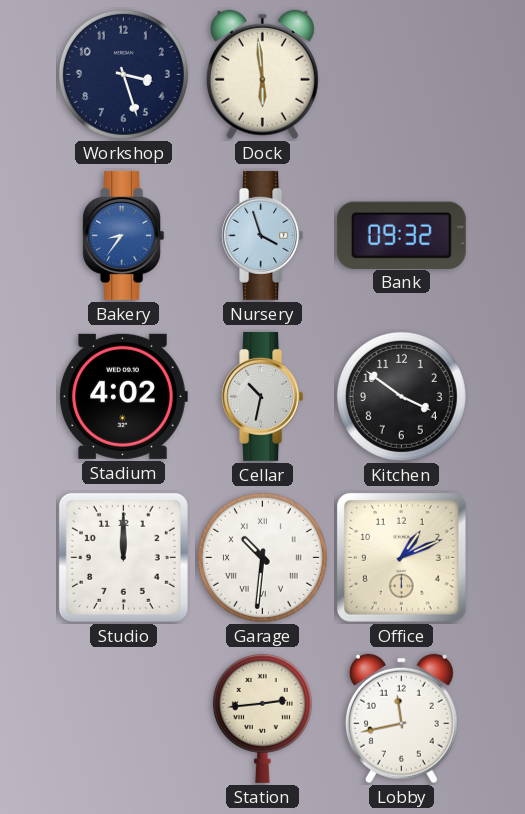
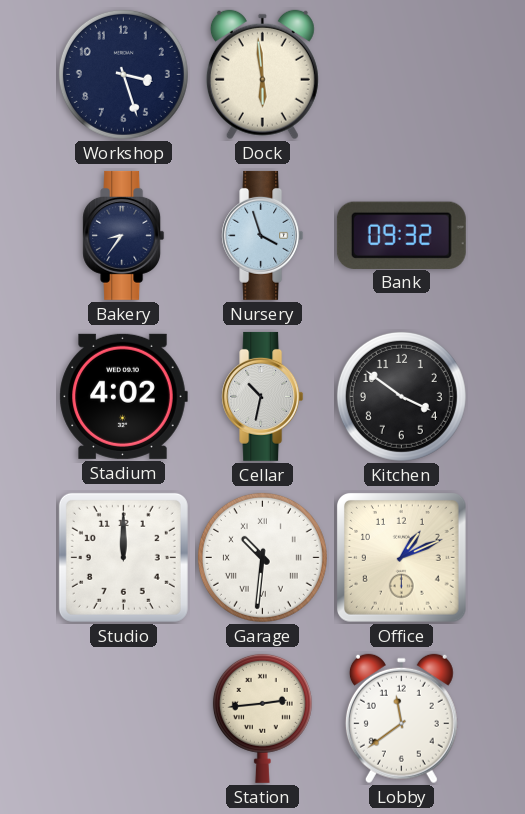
Bakery dial: blue -> navy
Lobby: 11:43 -> 11:39
